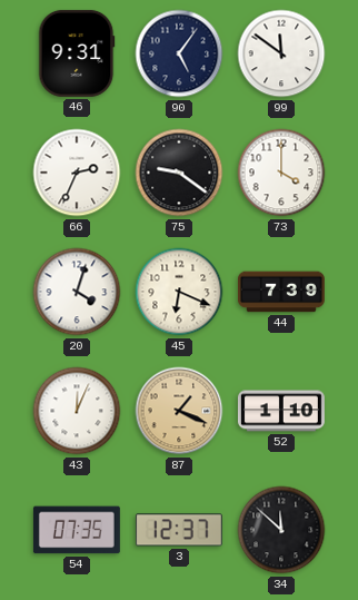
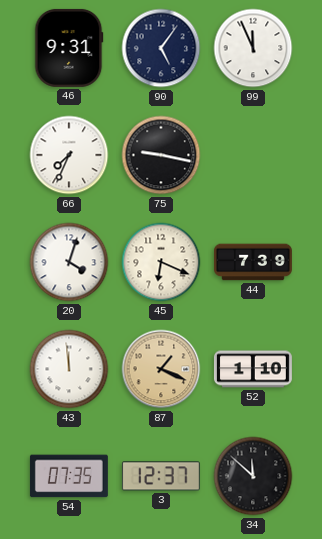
99: 11:51 -> 11:56
66: 2:34 -> 7:34
75: 9:21 -> 9:17
73: 4:00 -> none
43: 12:04 -> 11:59
